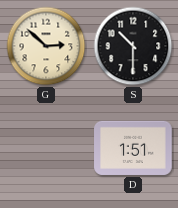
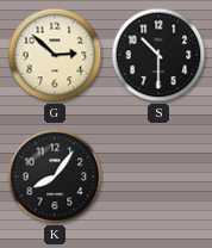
K: none -> 8:06
D: 1:51 -> none
